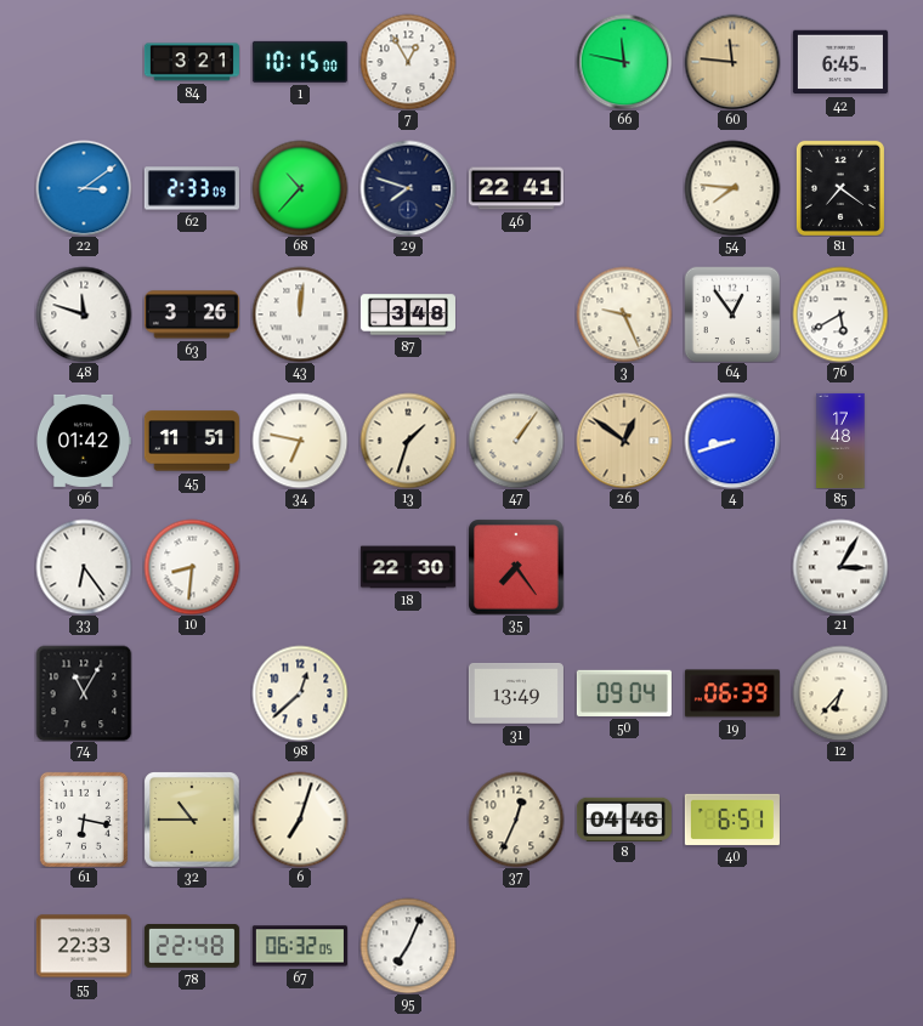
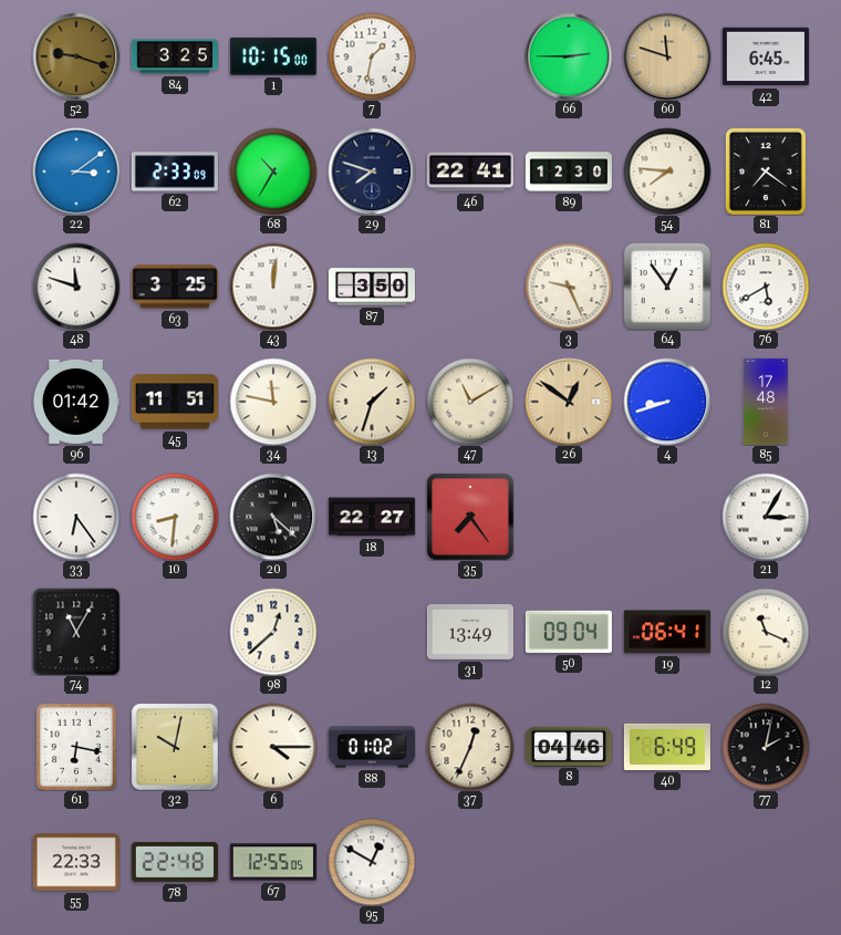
52: none -> 9:18
84: 3:21 -> 3:25
7: 12:55 -> 1:32
66: 11:47 -> 2:45
60: 11:46 -> 11:48
68: 10:37 -> 10:35
89: none -> 12:30
63: 3:26 -> 3:25
87: 3:48 -> 3:50
34: 6:47 -> 11:47
47: 1:06 -> 11:10
20: none -> 5:22
18: 22:30 -> 22:27
19: 06:39 -> 06:41
12: 6:37 -> 11:19
32: 10:45 -> 10:02
6: 7:03 -> 4:15
88: none -> 01:02
40: 6:51 -> 6:49
77: none -> 2:02
67: 06:32 -> 12:55
95: 7:04 -> 12:50
